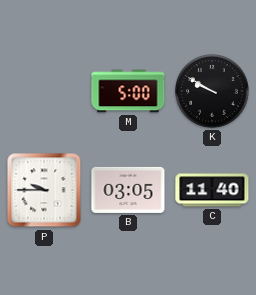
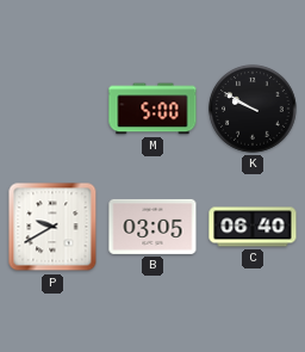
P: 9:45 -> 9:40
C: 11:40 -> 06:40
